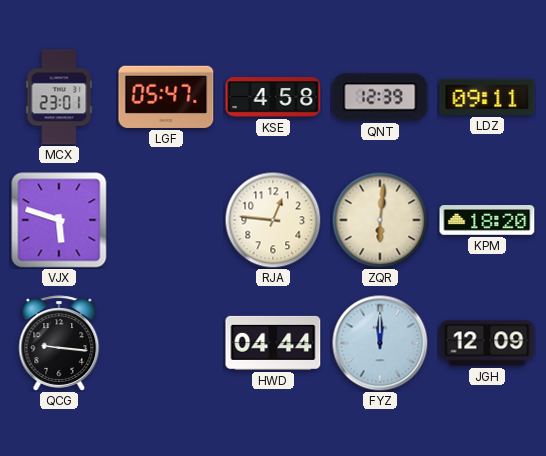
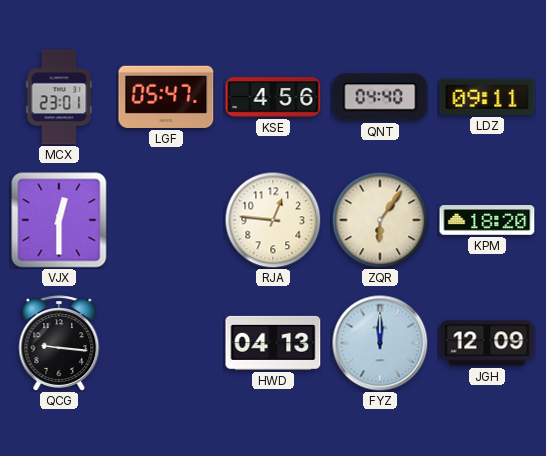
KSE: 4:58 -> 4:56
QNT: 12:39 -> 04:40
VJX: 5:48 -> 12:30
ZQR: 6:01 -> 6:06
HWD: 04:44 -> 04:13
